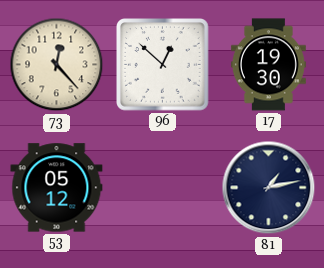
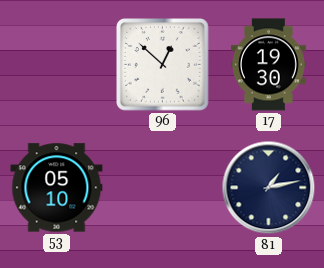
73: 12:23 -> none
53: 05:12 -> 05:10
